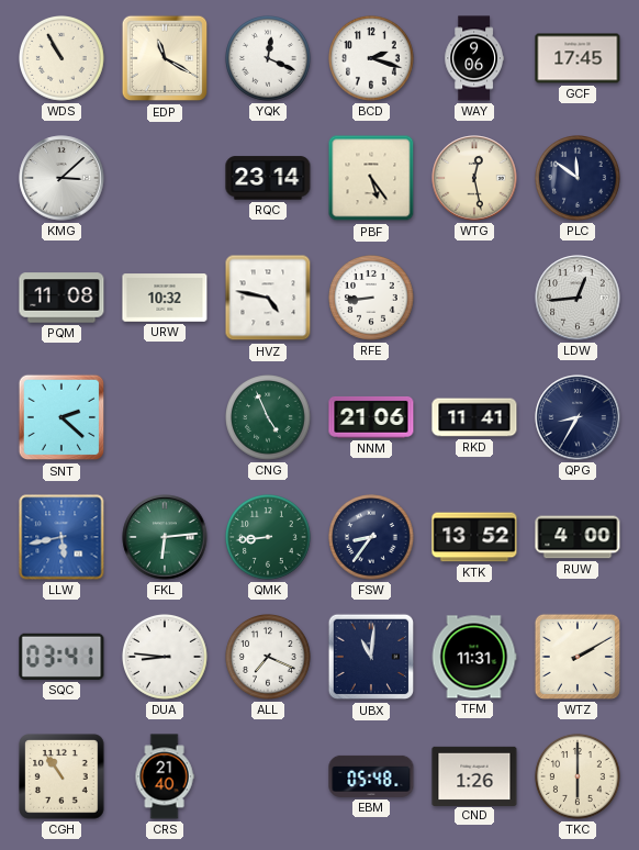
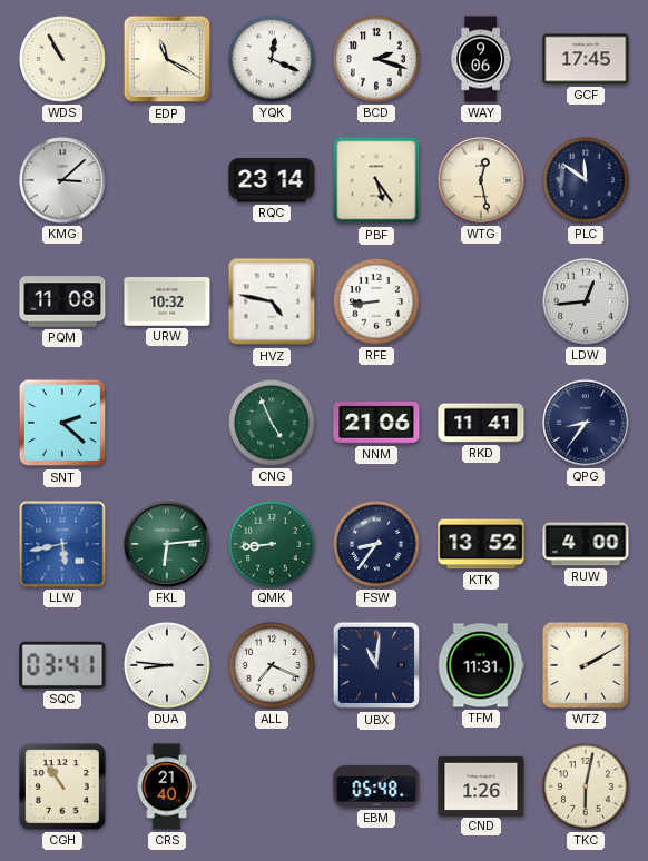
QPG: 8:35 -> 8:36
TKC: 6:00 -> 6:02
